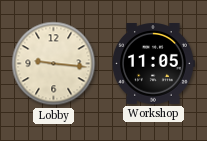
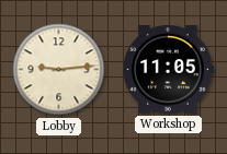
Lobby: 9:16 -> 9:14
